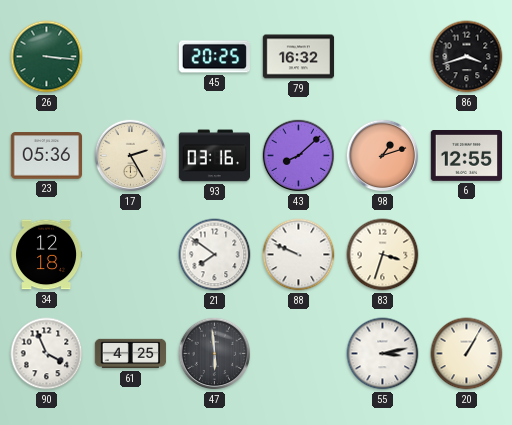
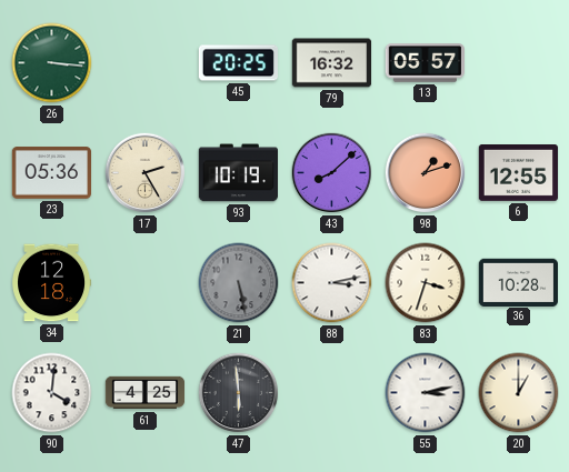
13: none -> 05:57
86: 3:42 -> none
93: 03:16 -> 10:19
21: 7:51 -> 5:28
21 dial: white -> grey
88: 9:49 -> 3:13
36: none -> 10:28
90: 3:56 -> 4:01
20: 1:05 -> 1:00
